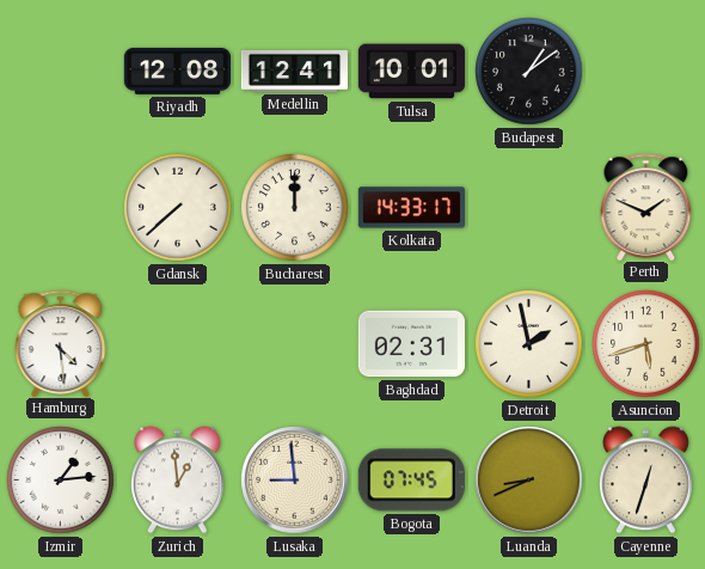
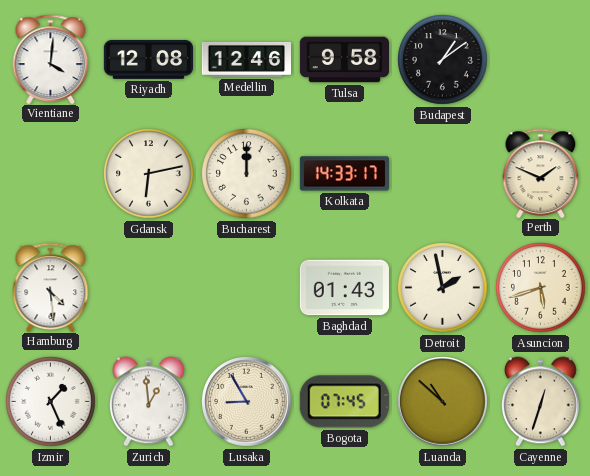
Vientiane: none -> 4:01
Medellin: 12:41 -> 12:46
Tulsa: 10:01 -> 9:58
Gdansk: 7:38 -> 6:13
Baghdad: 02:31 -> 01:43
Izmir: 1:14 -> 1:26
Lusaka: 8:59 -> 8:55
Luanda: 8:41 -> 10:52
